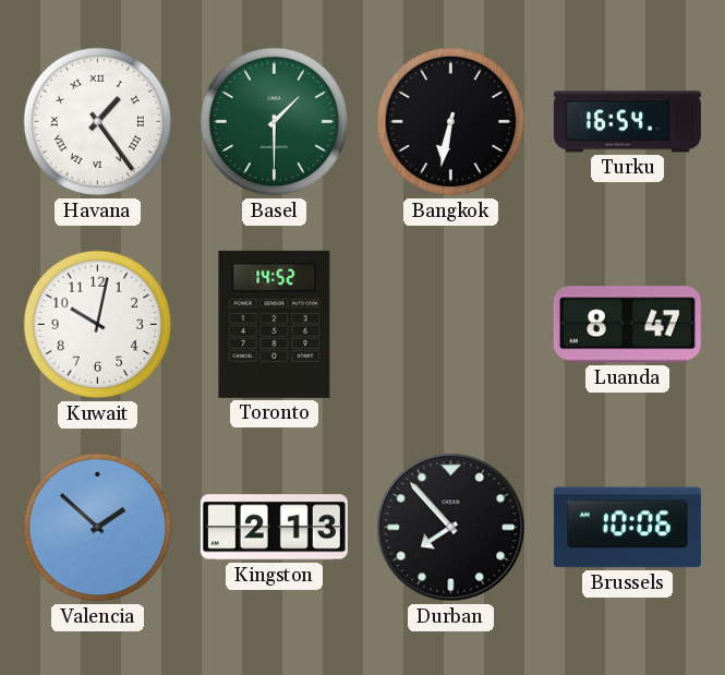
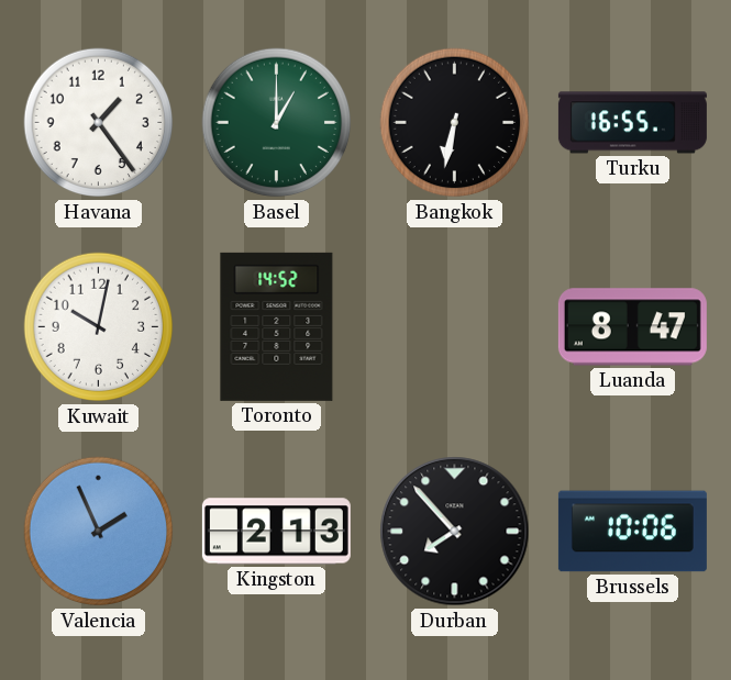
Havana numerals: Roman -> Arabic
Basel: 1:30 -> 1:00
Turku: 16:54 -> 16:55
Valencia: 1:52 -> 1:56
